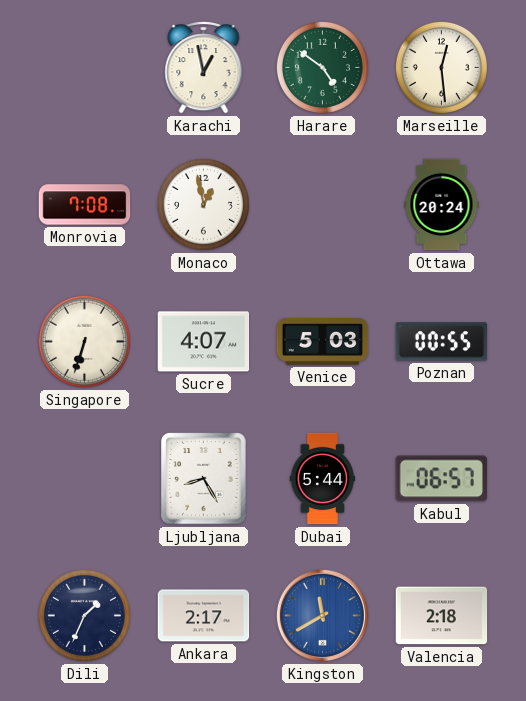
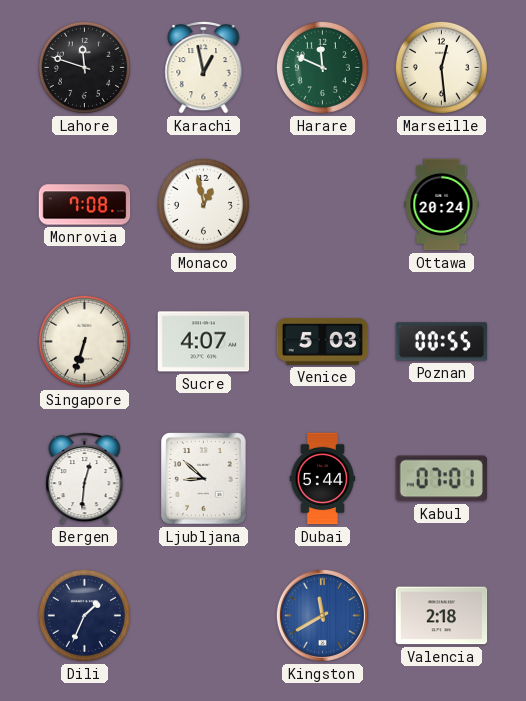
Lahore: none -> 11:48
Harare: 4:51 -> 11:49
Bergen: none -> 12:31
Ljubljana: 8:25 -> 8:52
Kabul: 06:57 -> 07:01
Ankara: 2:17 -> none
